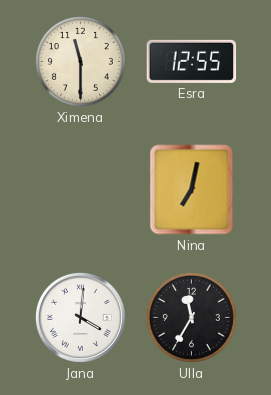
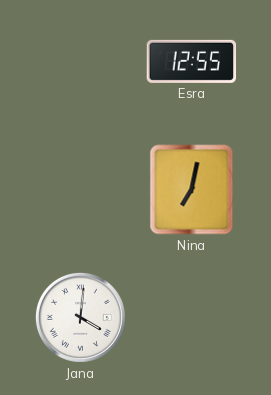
Ximena: 11:30 -> none
Ulla: 11:35 -> none
